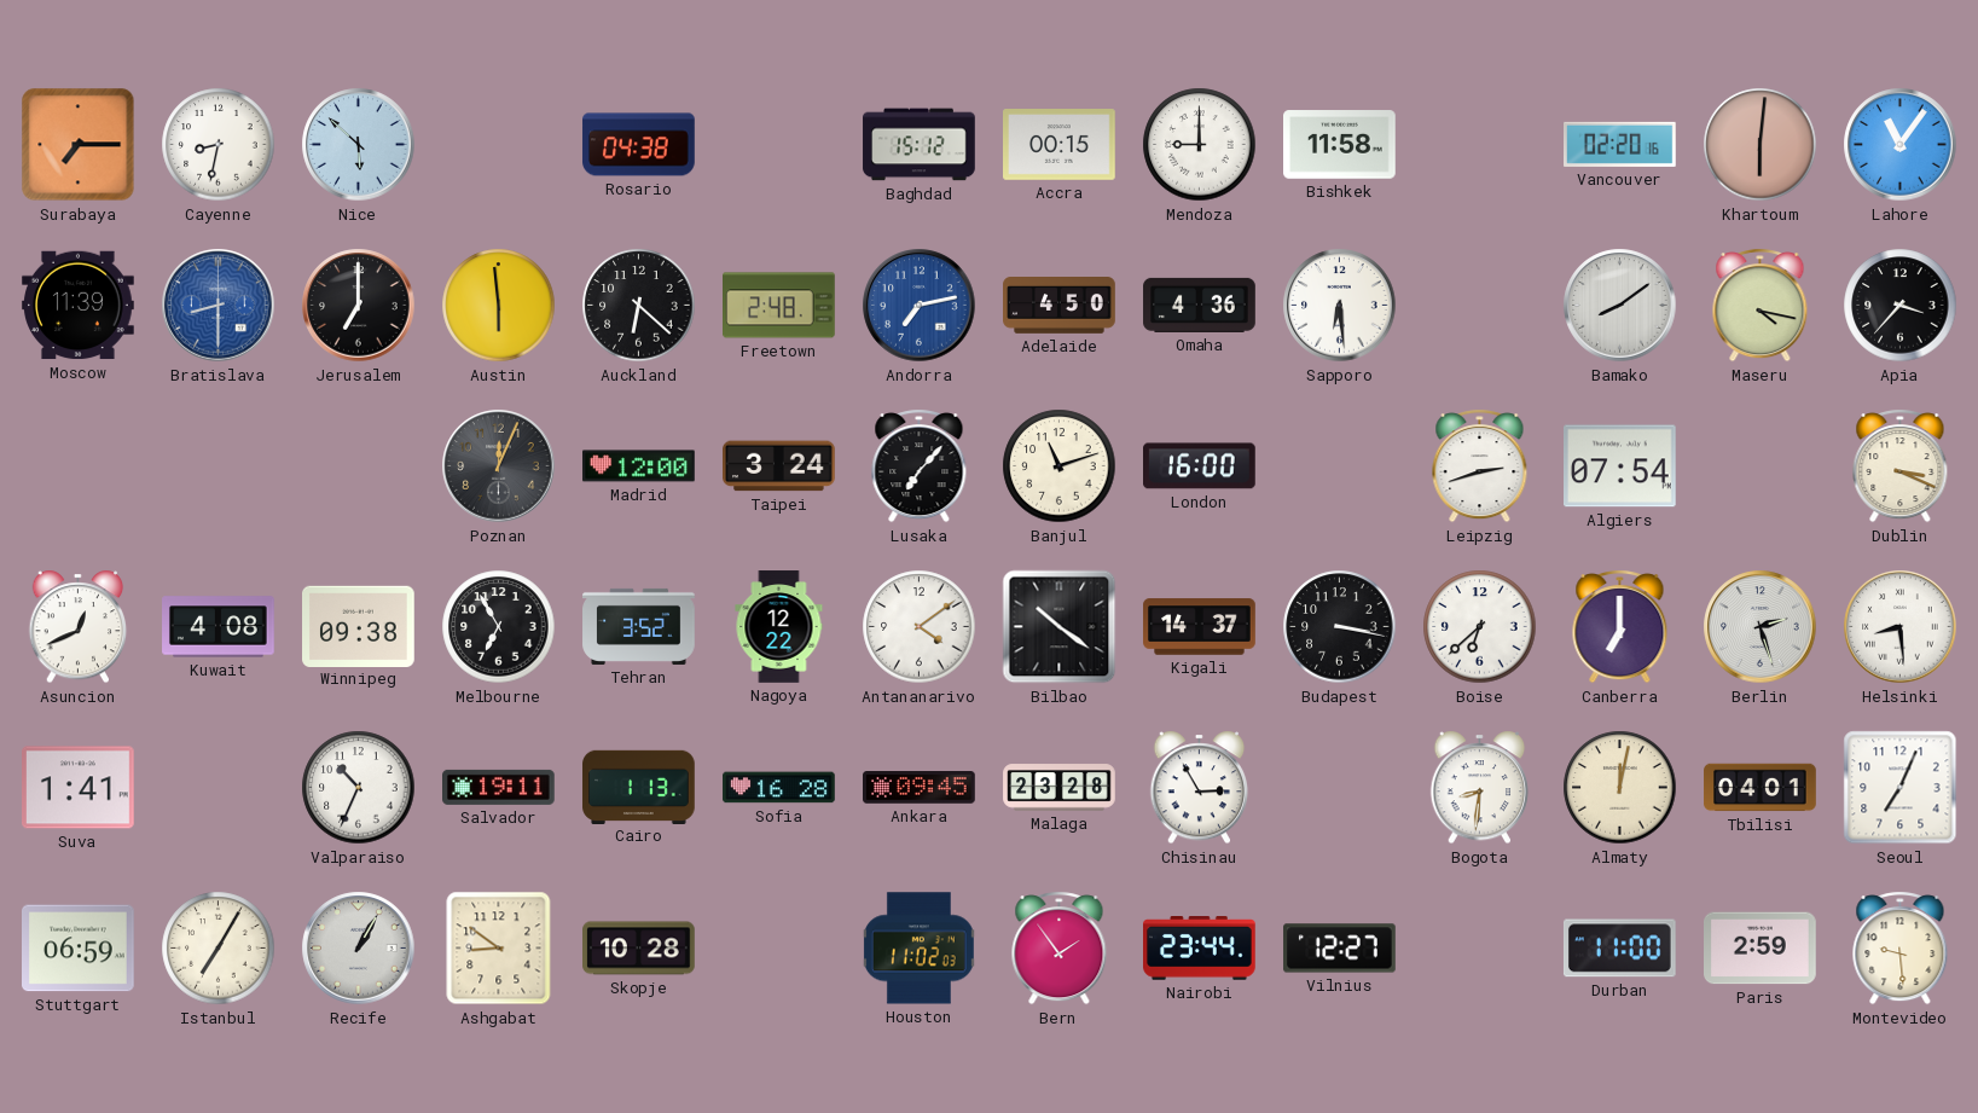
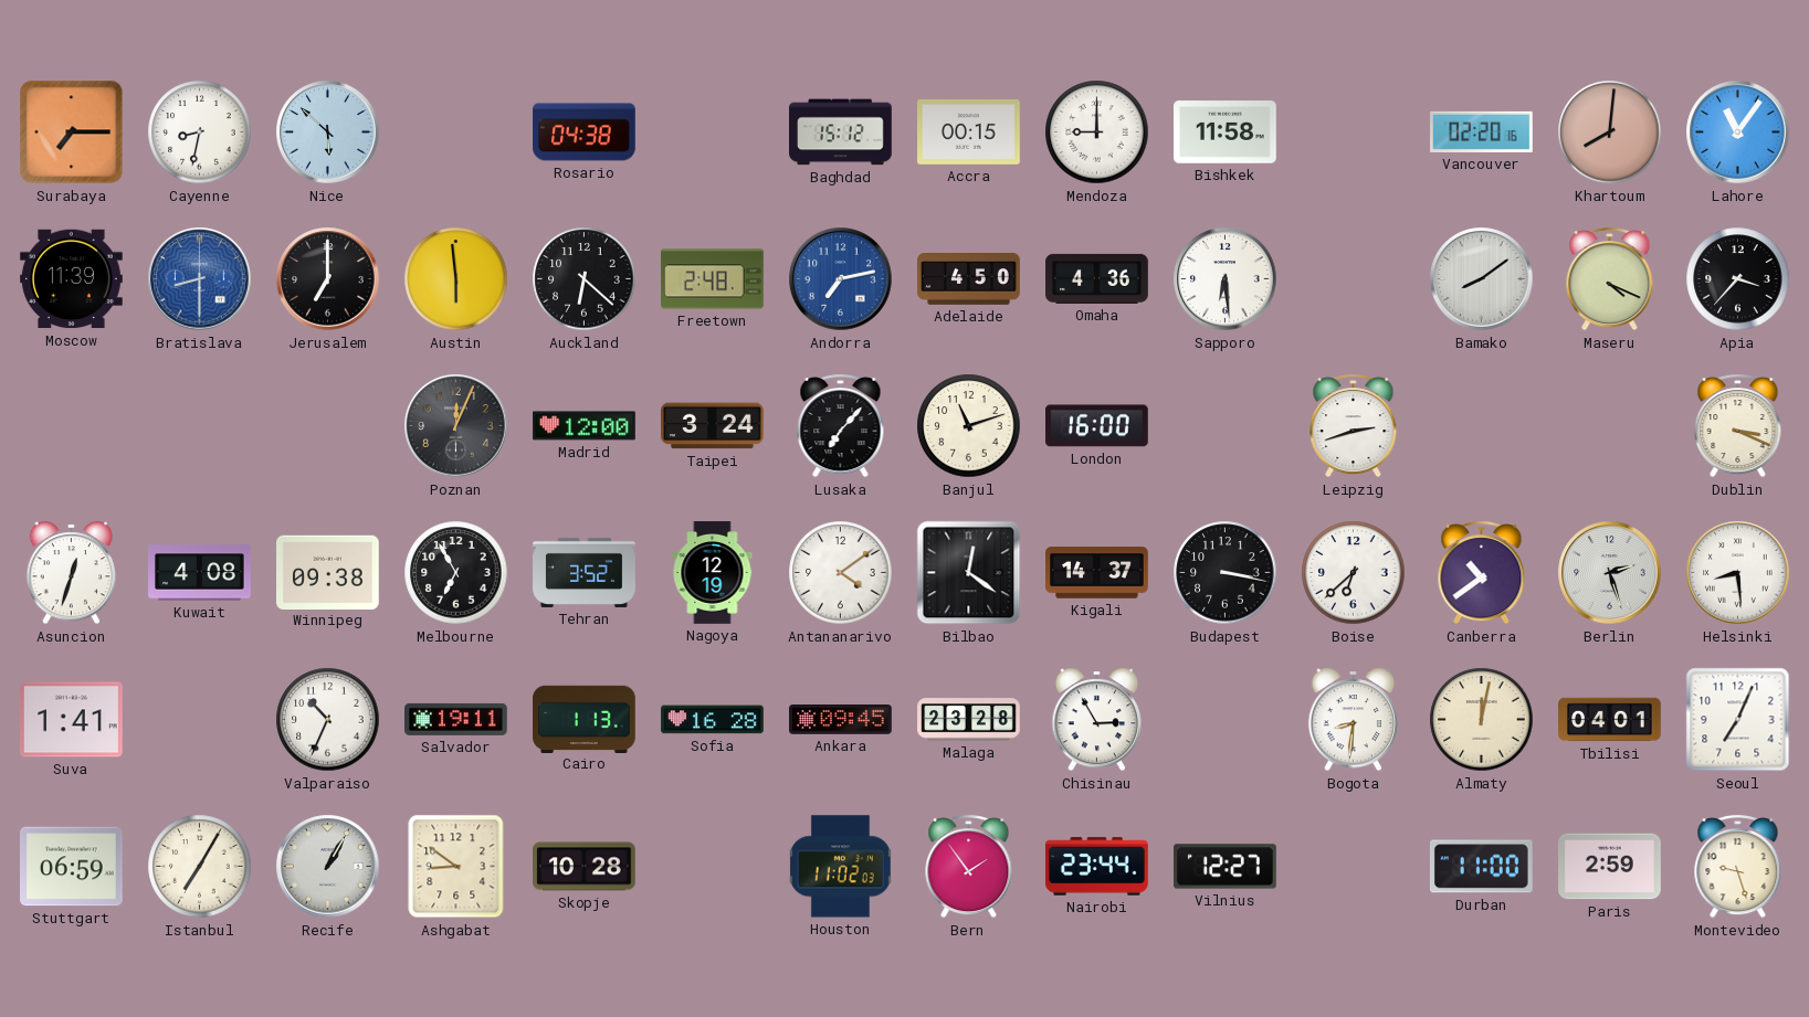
Khartoum: 6:01 -> 8:01
Maseru: 4:17 -> 4:19
Algiers: 07:54 -> none
Asuncion: 12:41 -> 12:33
Nagoya: 12:22 -> 12:19
Bilbao: 10:21 -> 12:21
Canberra: 7:00 -> 10:39
Montevideo: 9:29 -> 9:27
